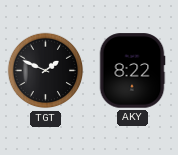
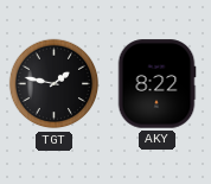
TGT: 1:49 -> 1:47
